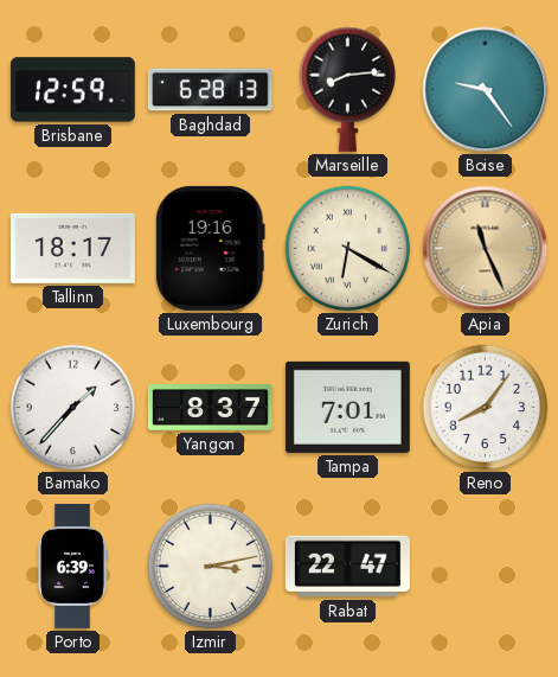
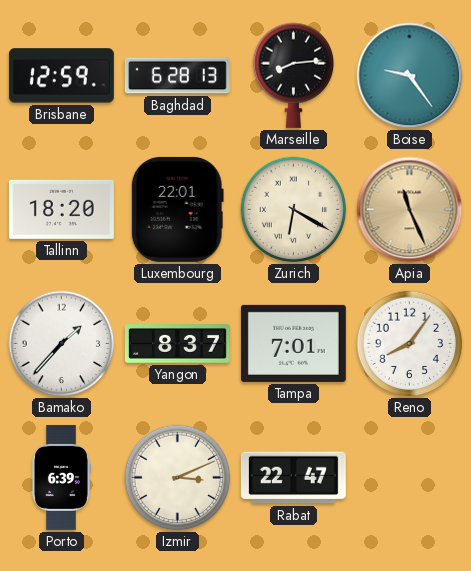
Tallinn: 18:17 -> 18:20
Luxembourg: 19:16 -> 22:01
Izmir: 3:13 -> 3:11
